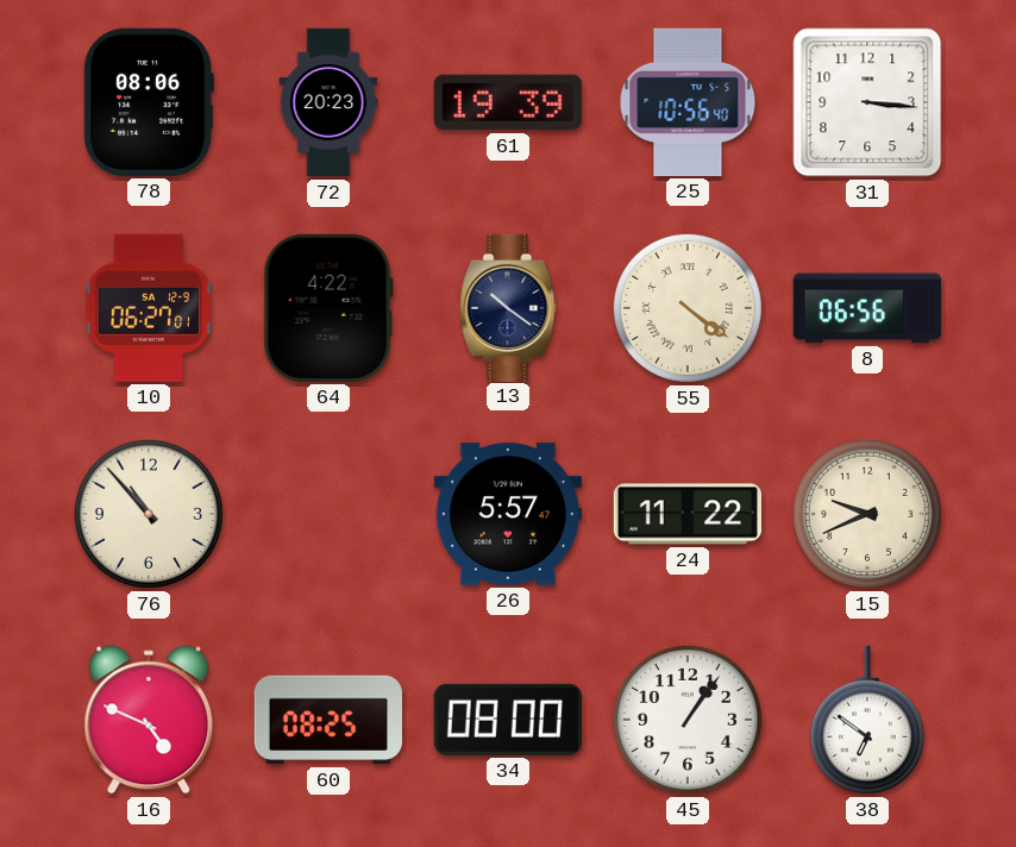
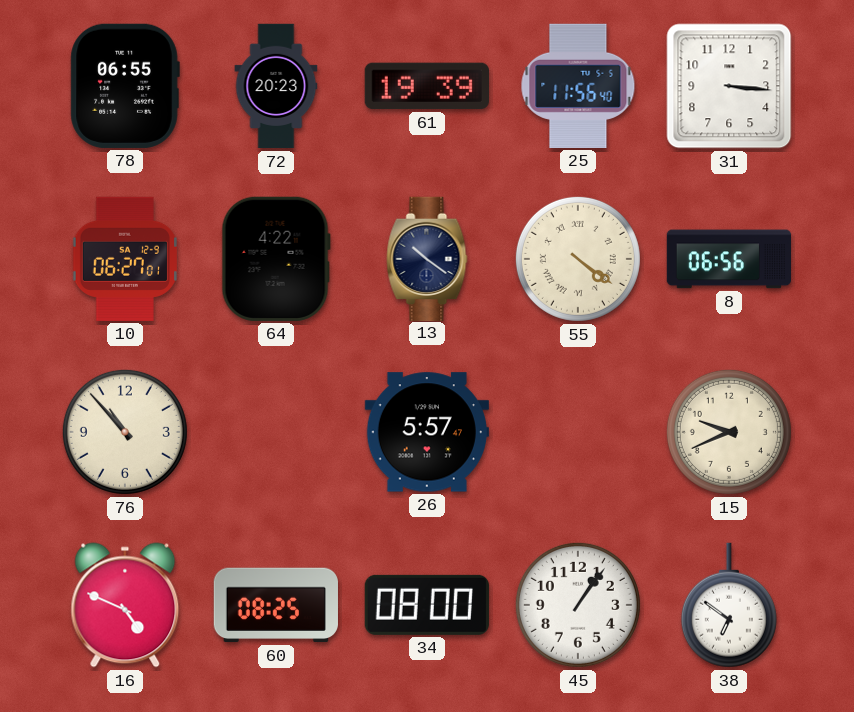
78: 08:06 -> 06:55
25: 10:56 -> 11:56
24: 11:22 -> none
